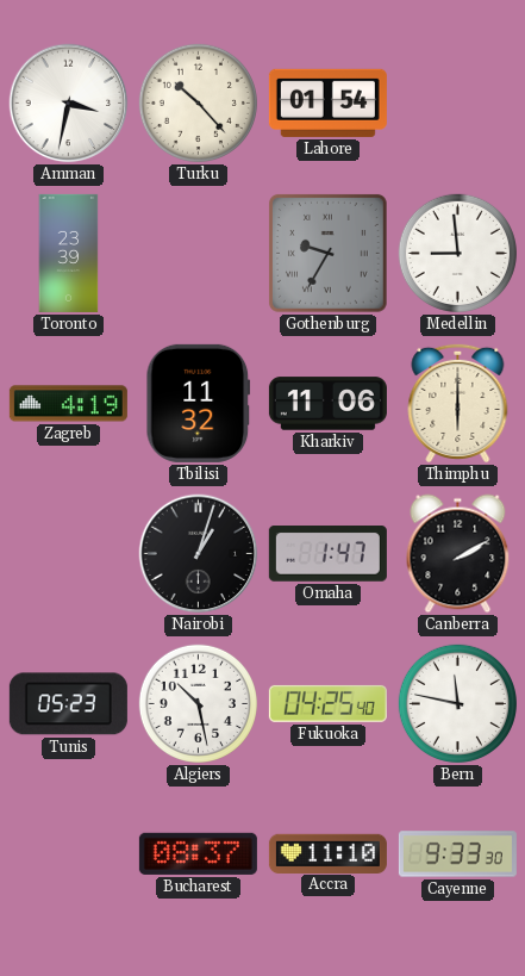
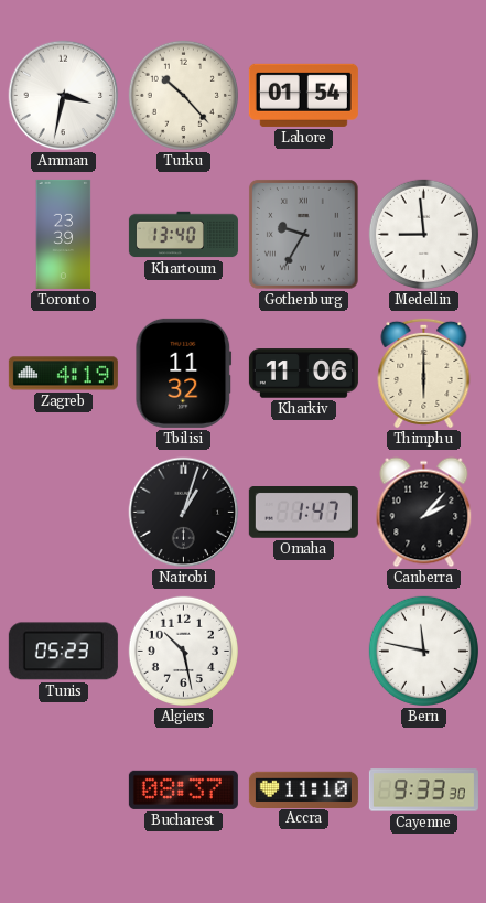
Khartoum: none -> 13:40
Canberra: 2:10 -> 2:07
Fukuoka: 04:25 -> none
